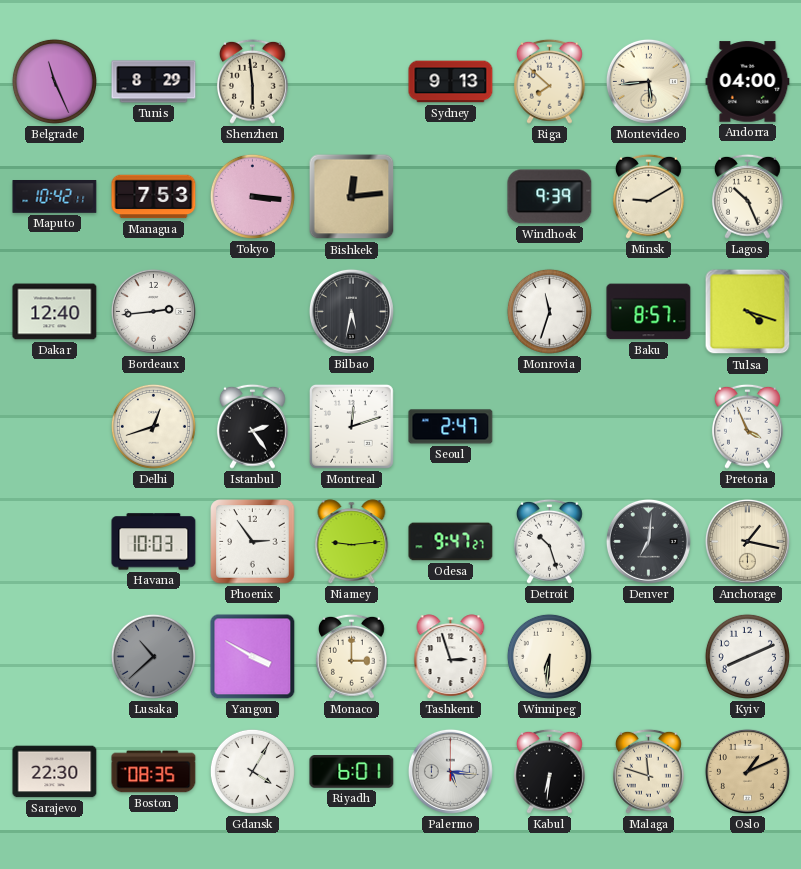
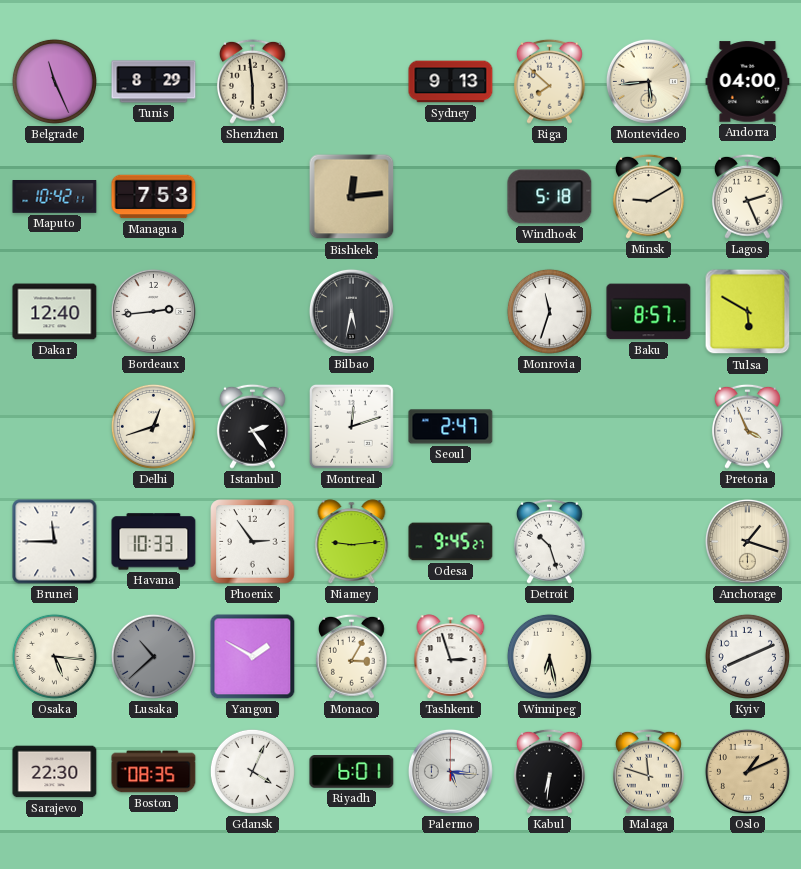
Tokyo: 3:16 -> none
Windhoek: 9:39 -> 5:18
Lagos: 10:26 -> 2:26
Tulsa: 4:18 -> 5:50
Brunei: none -> 11:45
Havana: 10:03 -> 10:33
Odesa: 9:47 -> 9:45
Denver: 7:01 -> none
Anchorage: 1:17 -> 1:18
Osaka: none -> 5:16
Yangon: 3:50 -> 1:50
Monaco: 3:00 -> 3:05
Winnipeg: 6:31 -> 6:28
Gdansk: 4:05 -> 4:04
